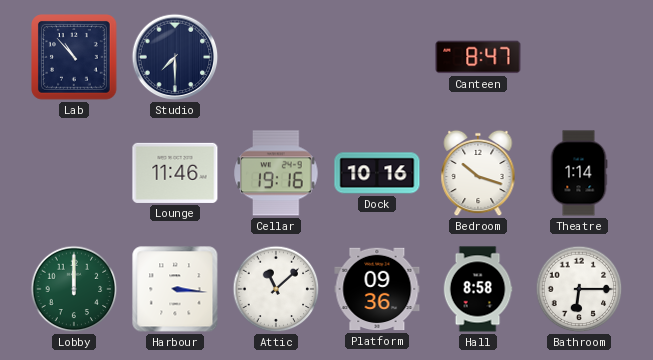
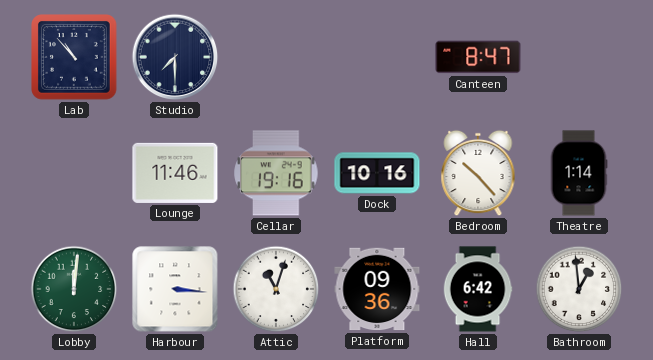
Bedroom: 10:18 -> 10:23
Lobby: 12:00 -> 12:01
Attic: 11:08 -> 11:03
Hall: 8:58 -> 6:42
Bathroom: 6:15 -> 12:59
